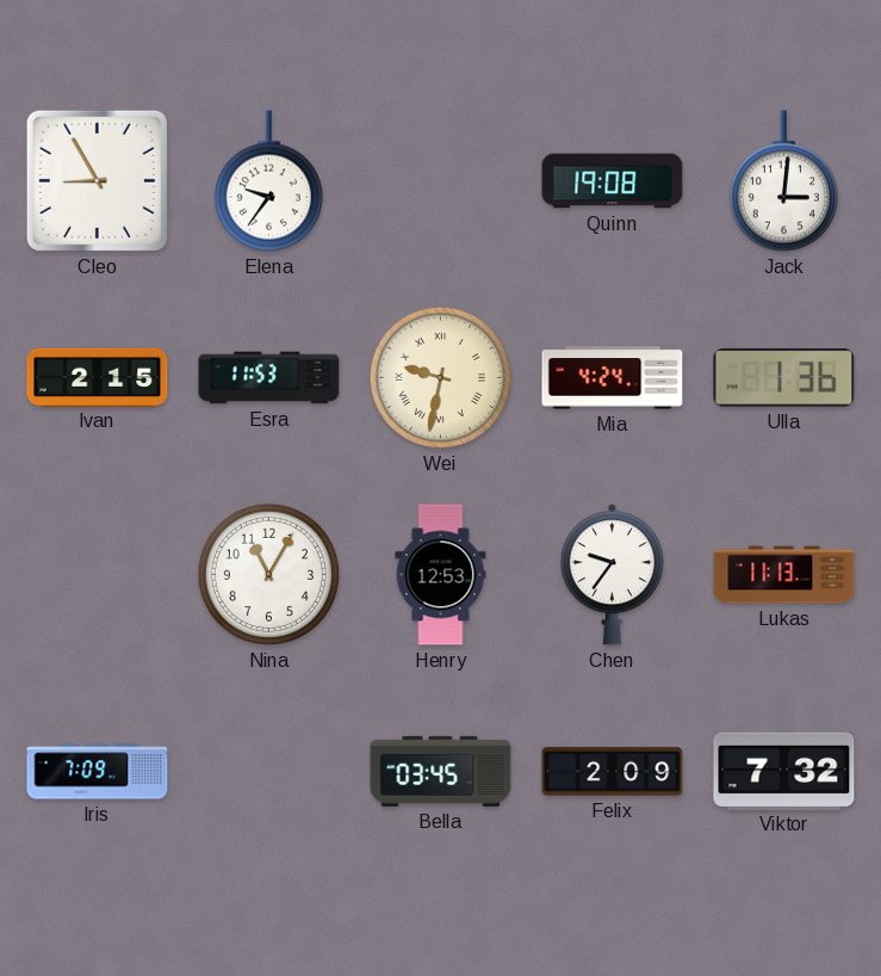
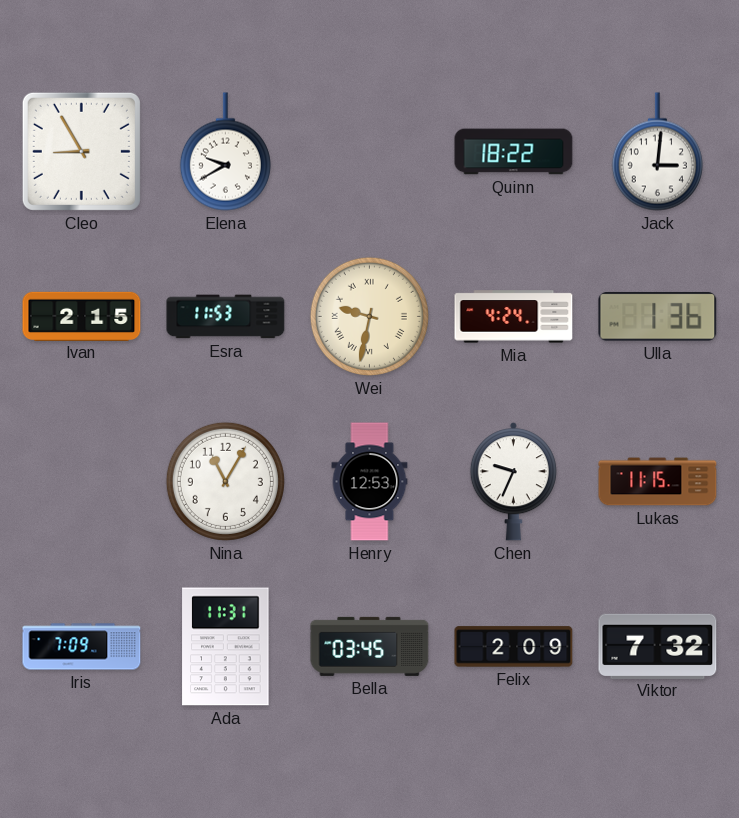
Elena: 9:36 -> 9:40
Quinn: 19:08 -> 18:22
Chen: 9:36 -> 9:34
Lukas: 11:13 -> 11:15
Ada: none -> 11:31
